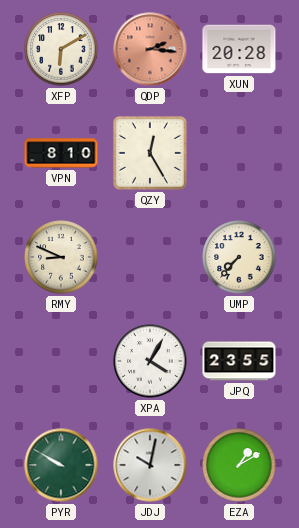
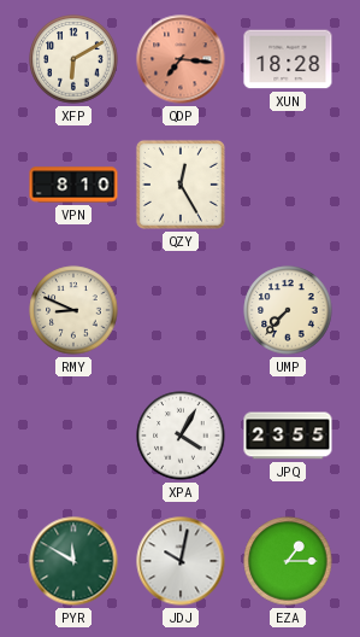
QDP: 2:16 -> 7:16
XUN: 20:28 -> 18:28
PYR: 9:50 -> 11:50
EZA: 1:10 -> 1:15
